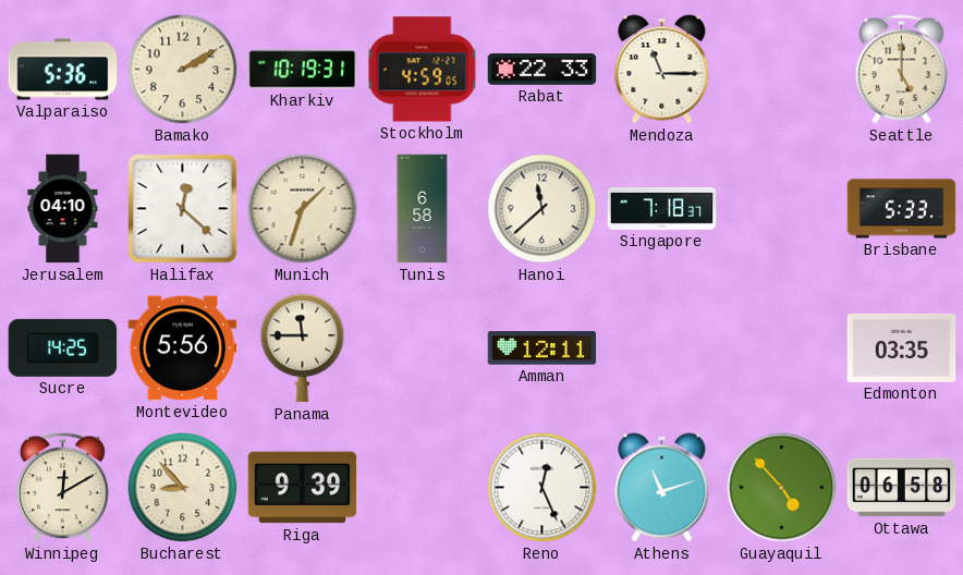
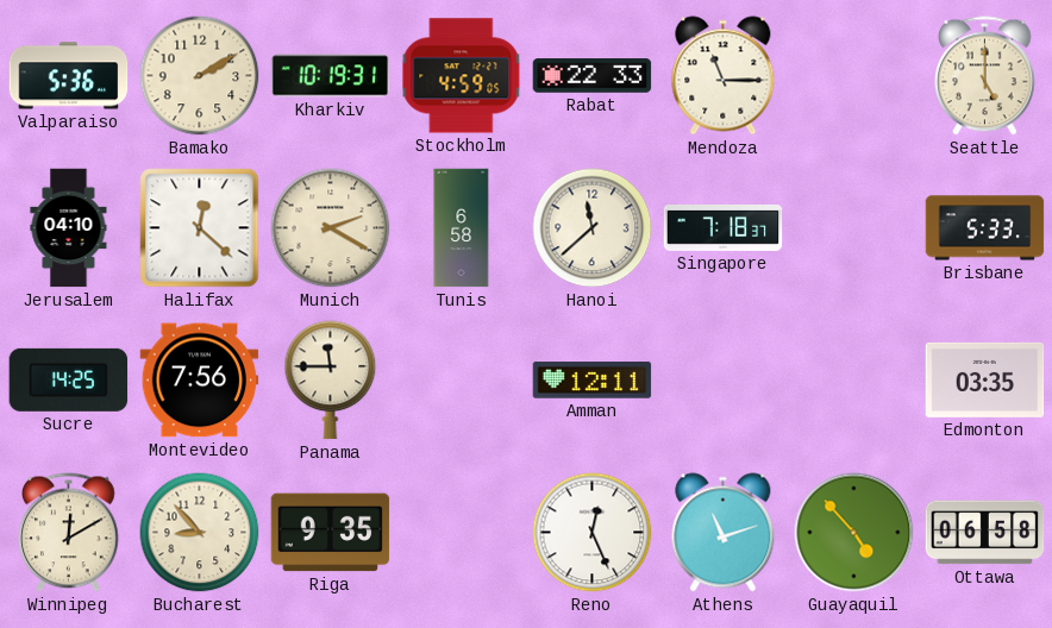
Munich: 1:33 -> 2:20
Montevideo: 5:56 -> 7:56
Riga: 9:39 -> 9:35
